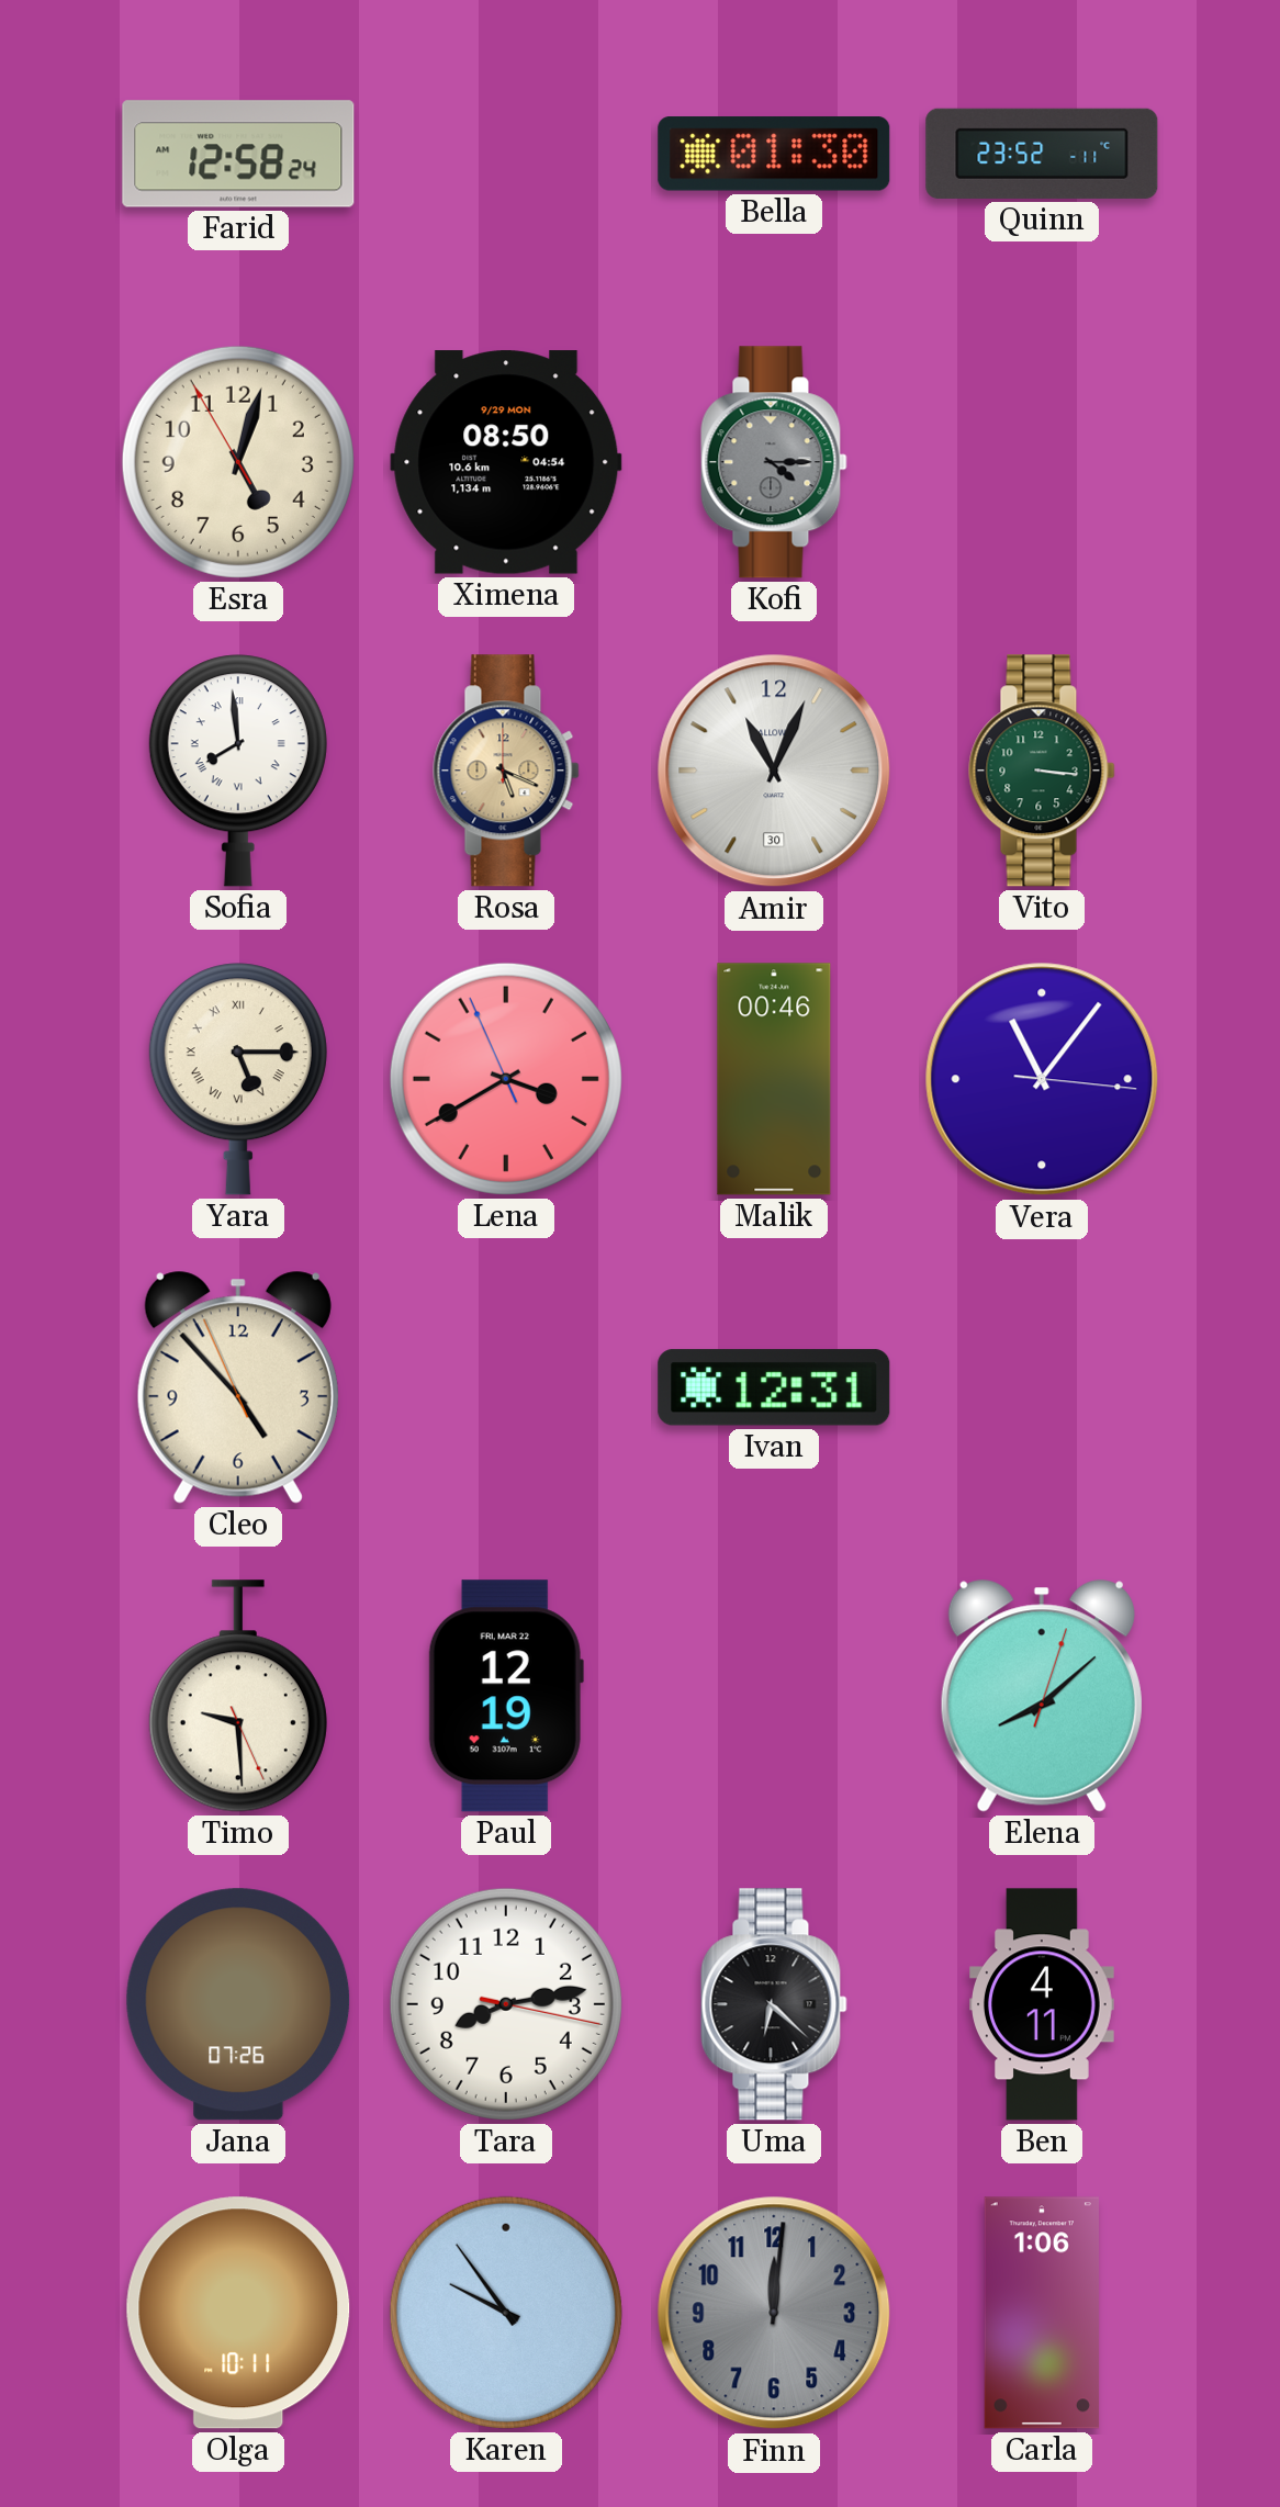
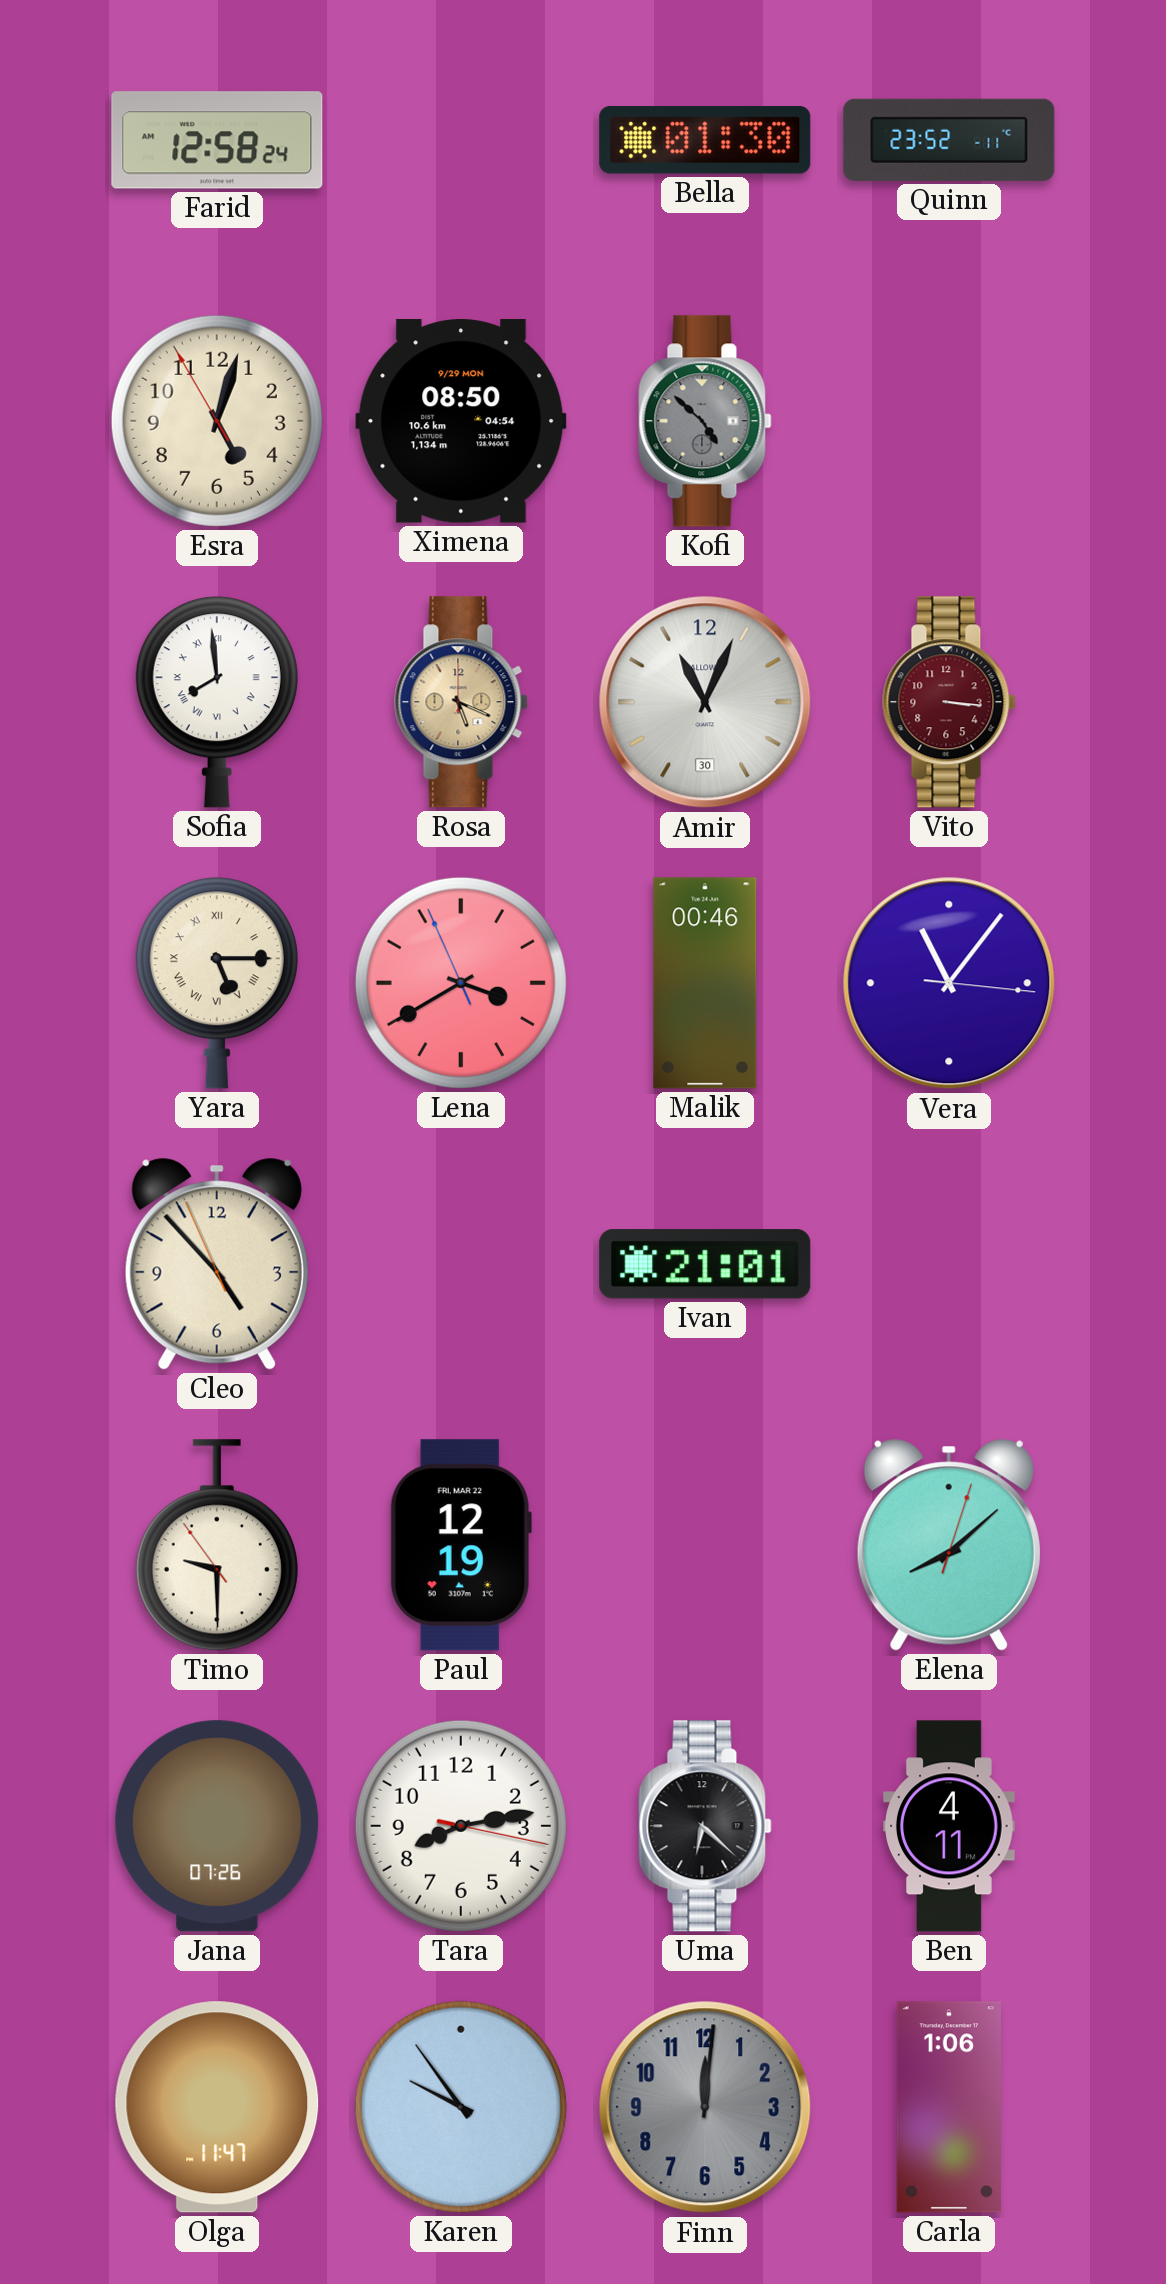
Kofi: 4:15 -> 4:52
Vito dial: green -> burgundy
Ivan: 12:31 -> 21:01
Timo: 9:29:26 -> 9:29:54
Olga: 10:11 -> 11:47
